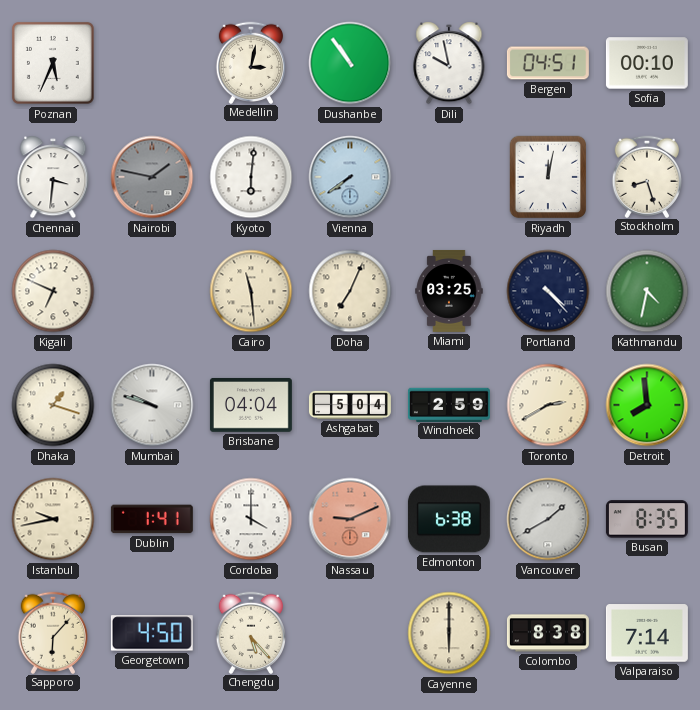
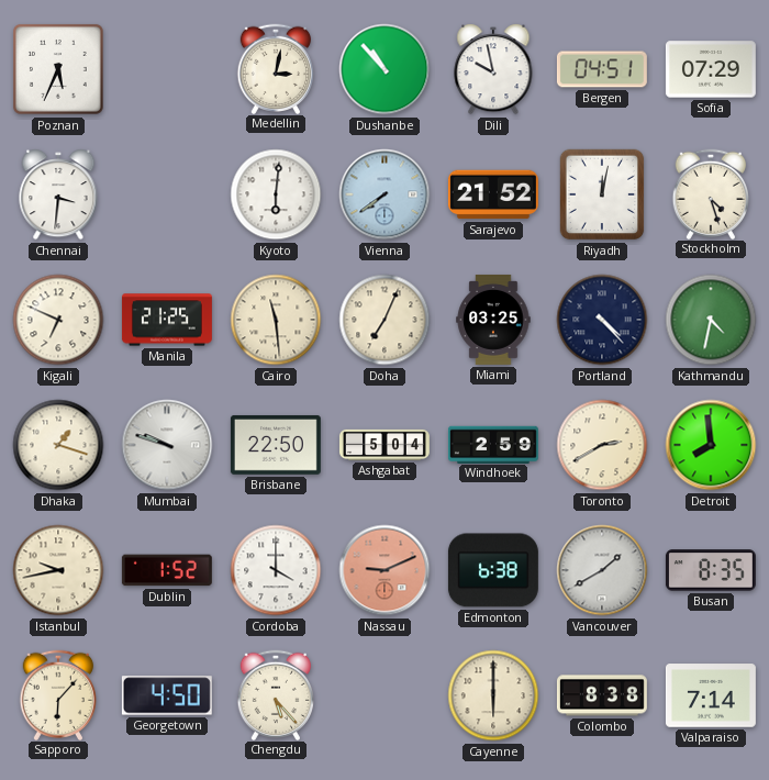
Dushanbe: 10:54 -> 10:53
Sofia: 00:10 -> 07:29
Nairobi: 1:47 -> none
Sarajevo: none -> 21:52
Stockholm: 8:27 -> 4:27
Manila: none -> 21:25
Brisbane: 04:04 -> 22:50
Dublin: 1:41 -> 1:52
